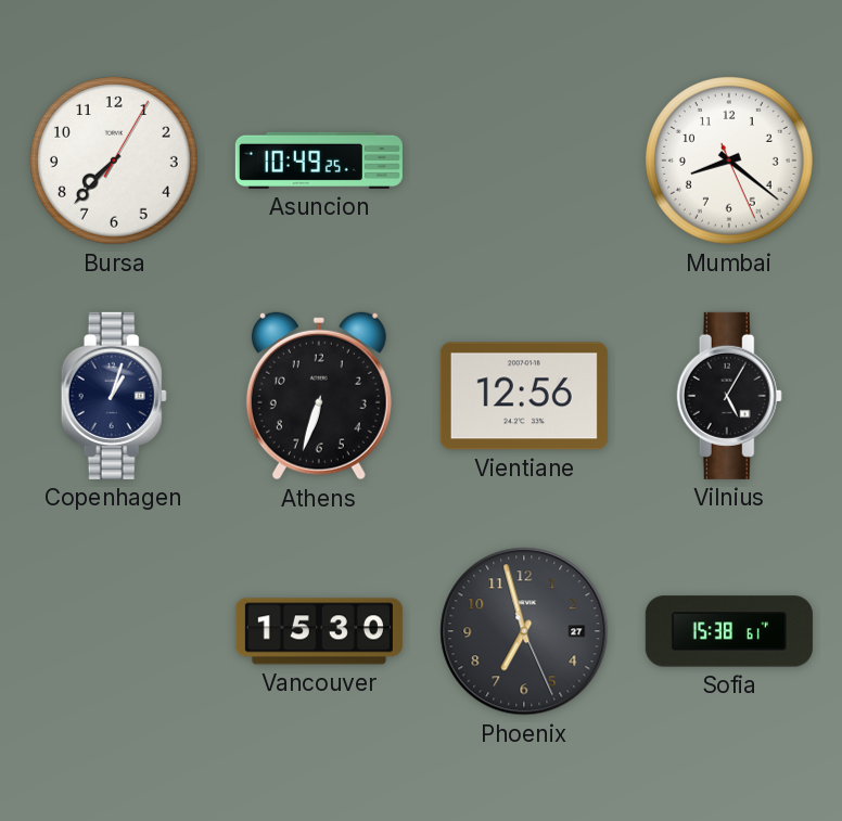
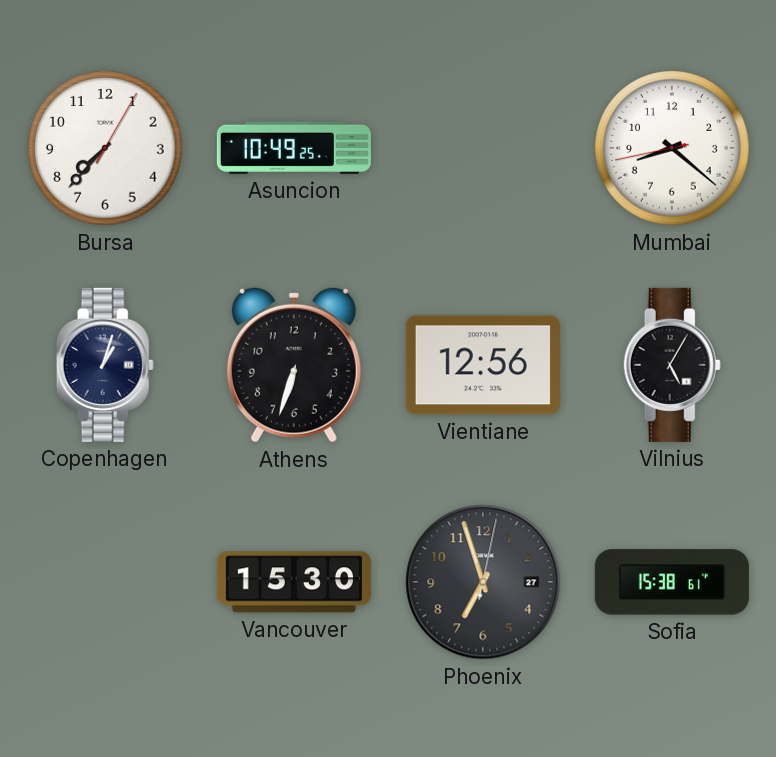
Mumbai: 8:21:26 -> 8:21:43
Phoenix: 6:57:26 -> 6:57:02
